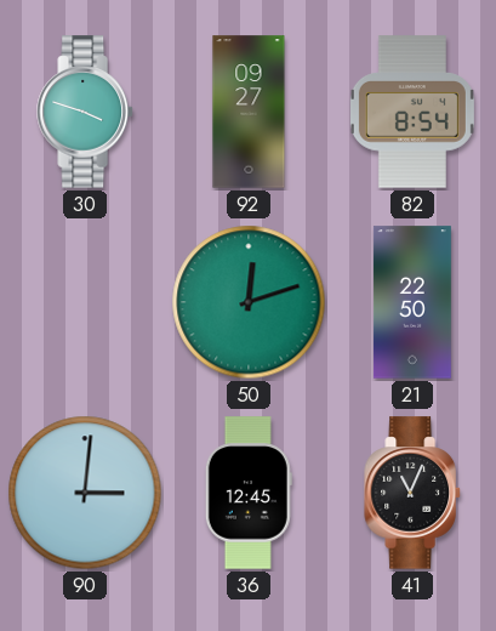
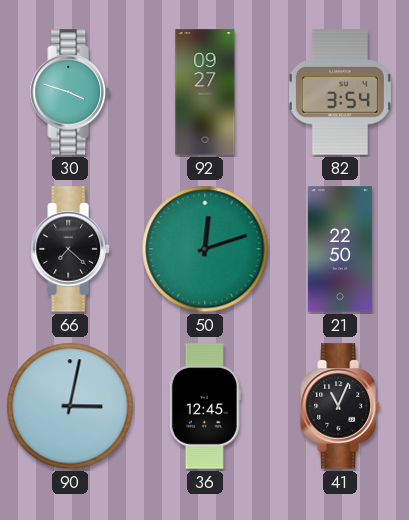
82: 8:54 -> 3:54
66: none -> 7:22
90: 3:01 -> 3:02
